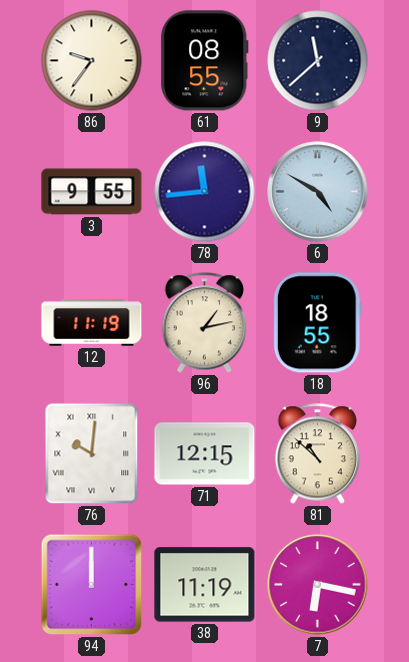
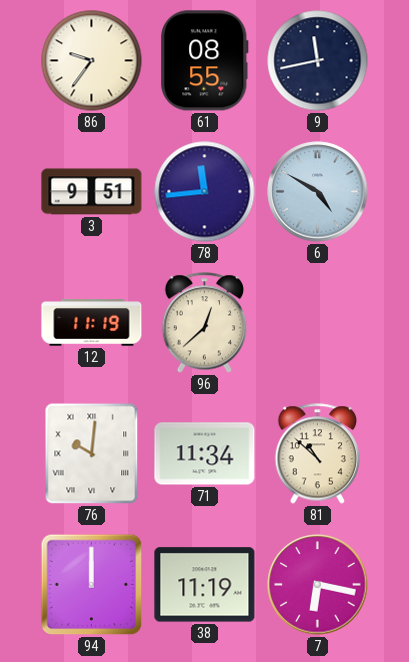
9: 11:38 -> 11:43
3: 9:55 -> 9:51
96: 1:13 -> 12:38
18: 18:55 -> none
71: 12:15 -> 11:34
